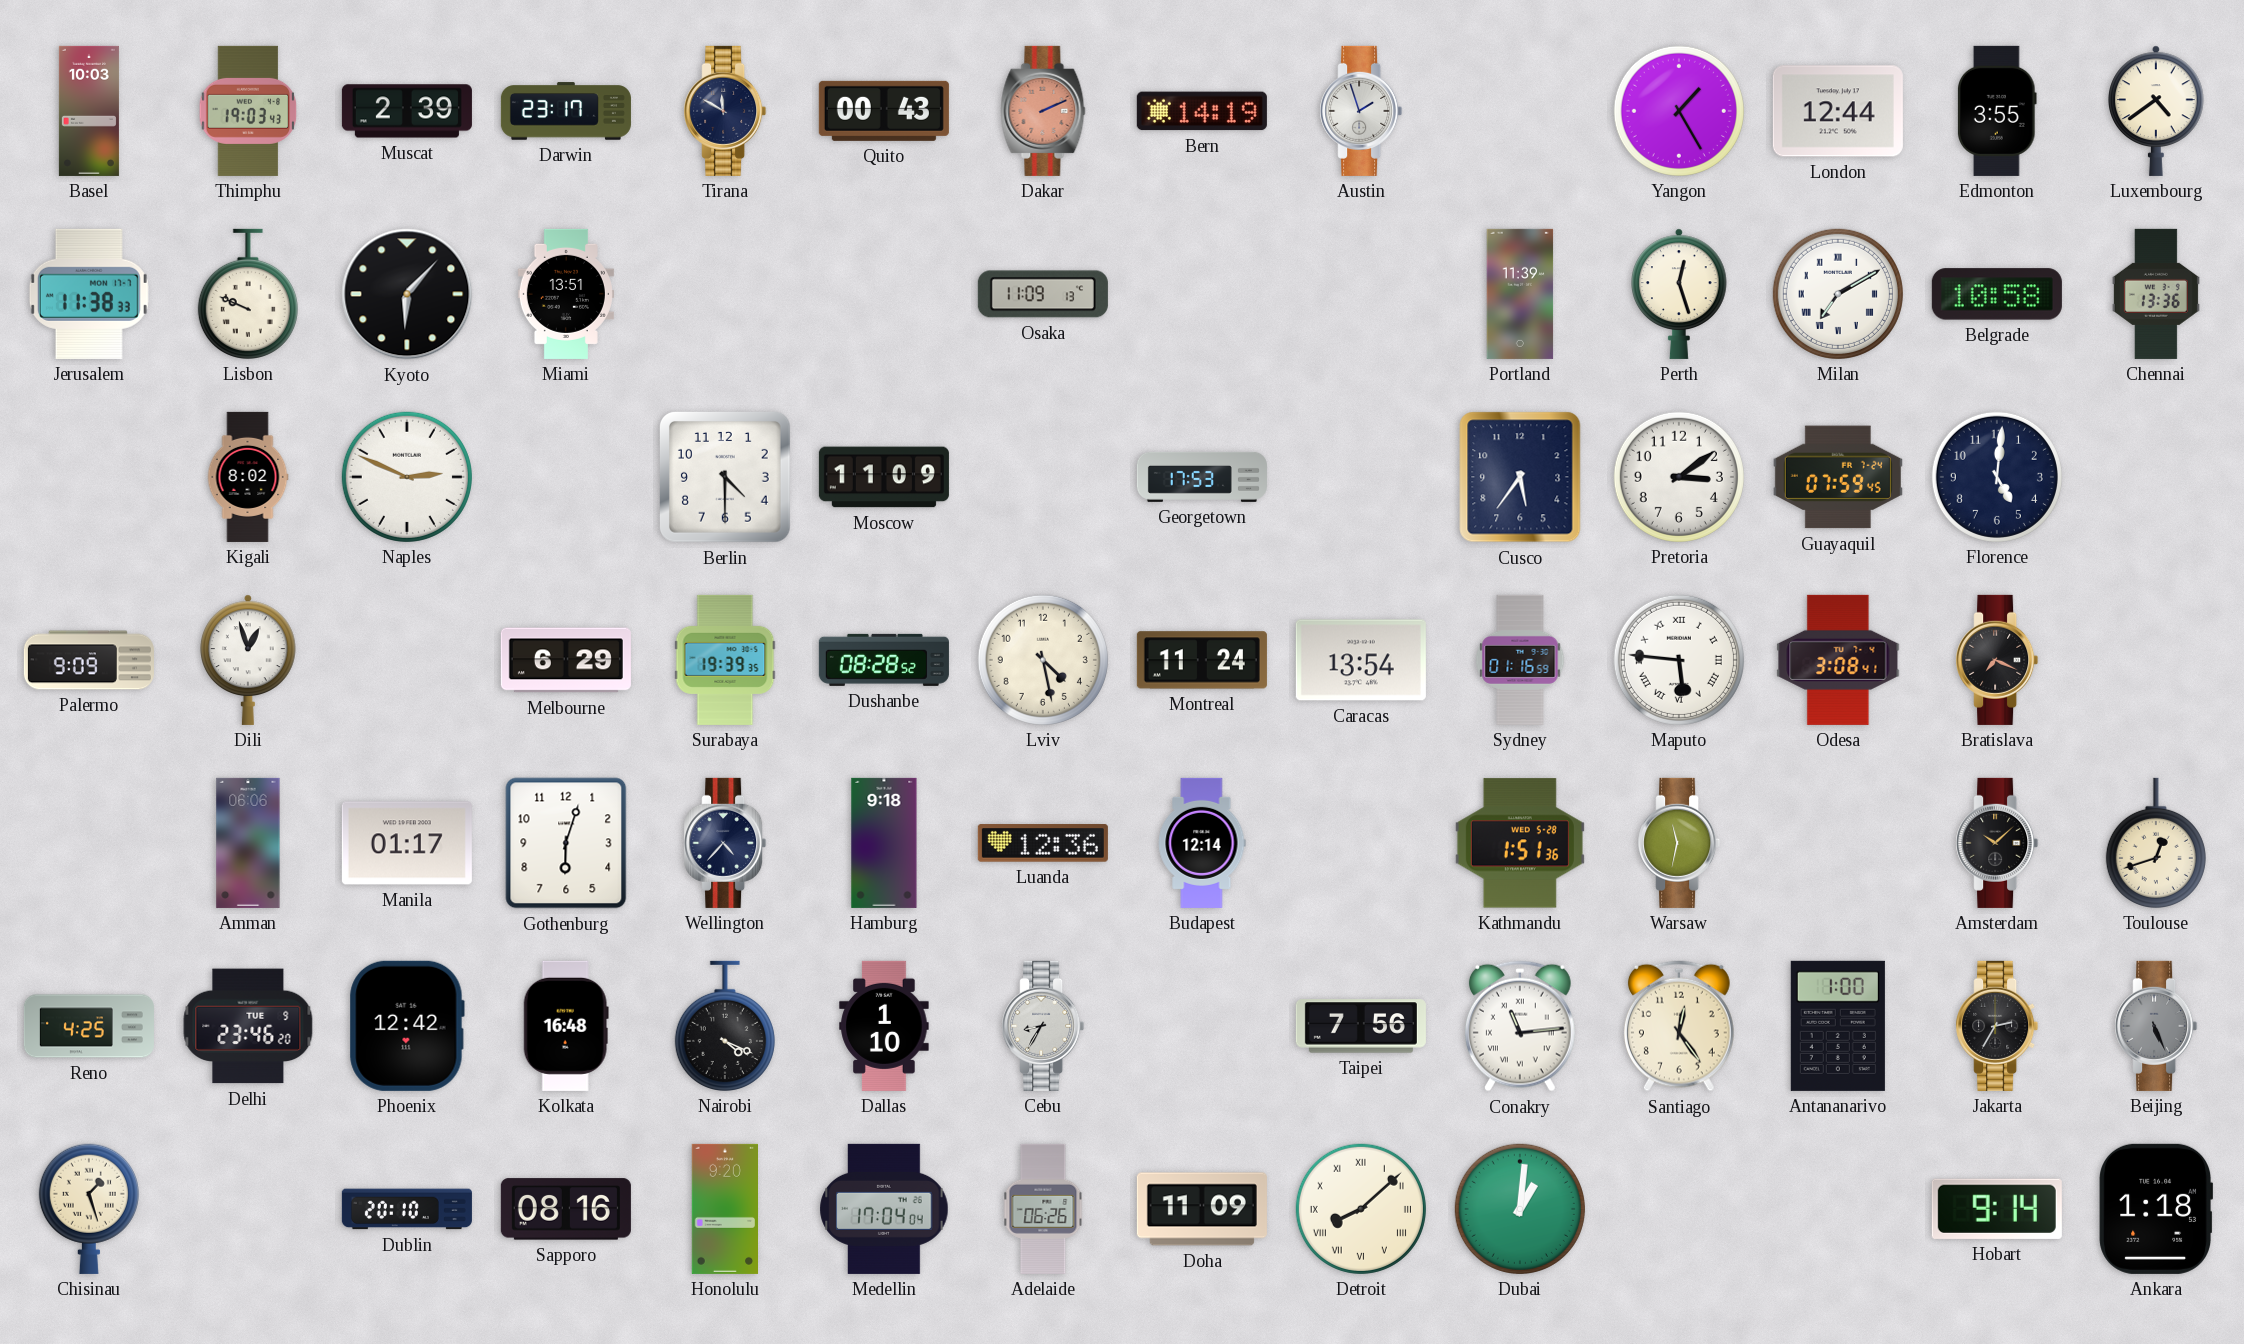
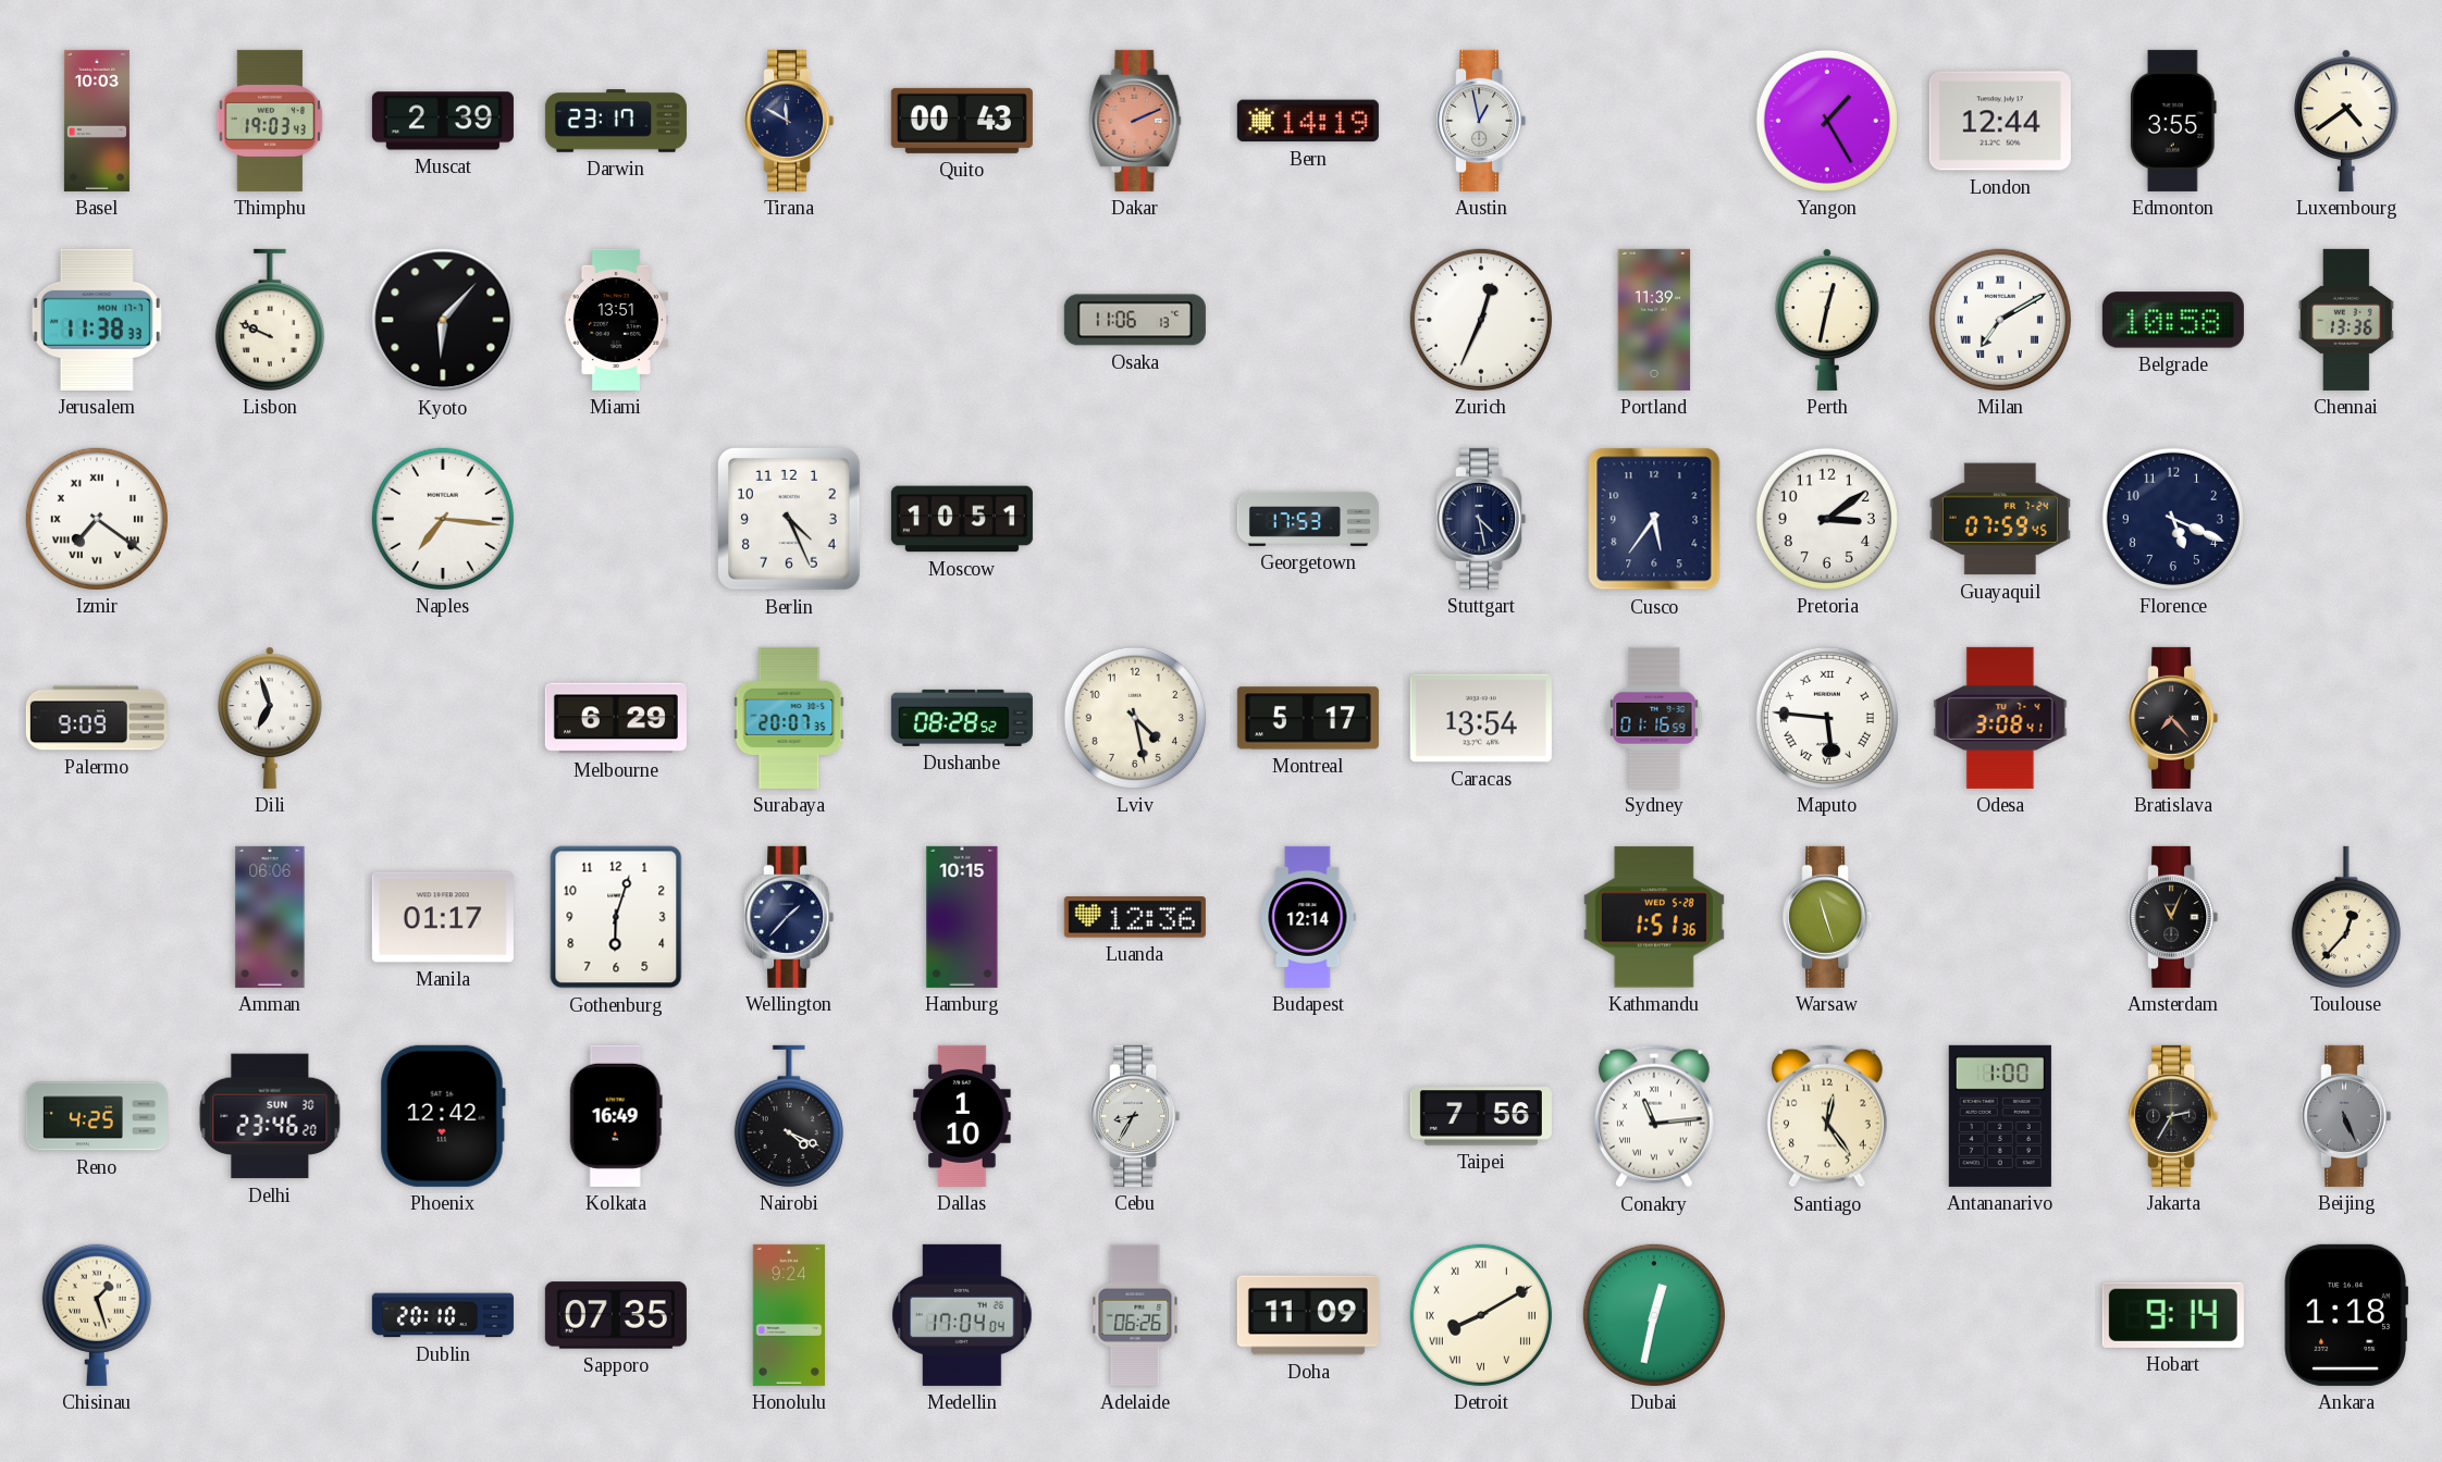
Austin: 1:57 -> 12:58
Osaka: 11:09 -> 11:06
Zurich: none -> 12:34
Perth: 12:27 -> 12:32
Izmir: none -> 7:21
Kigali: 8:02 -> none
Naples: 2:49 -> 7:16
Berlin: 4:30 -> 4:26
Moscow: 11:09 -> 10:51
Stuttgart: none -> 4:28
Florence: 5:01 -> 5:19
Dili: 12:57 -> 6:57
Surabaya: 19:39 -> 20:07
Montreal: 11:24 -> 5:17
Bratislava: 7:19 -> 7:23
Wellington: 4:37 -> 1:37
Hamburg: 9:18 -> 10:15
Warsaw: 11:32 -> 11:27
Amsterdam: 10:08 -> 11:04
Toulouse: 12:42 -> 12:37
Delhi date: TUE 9 -> SUN 30
Kolkata: 16:48 -> 16:49
Sapporo: 08:16 -> 07:35
Honolulu: 9:20 -> 9:24
Detroit: 8:08 -> 8:10
Dubai: 1:01 -> 12:32
